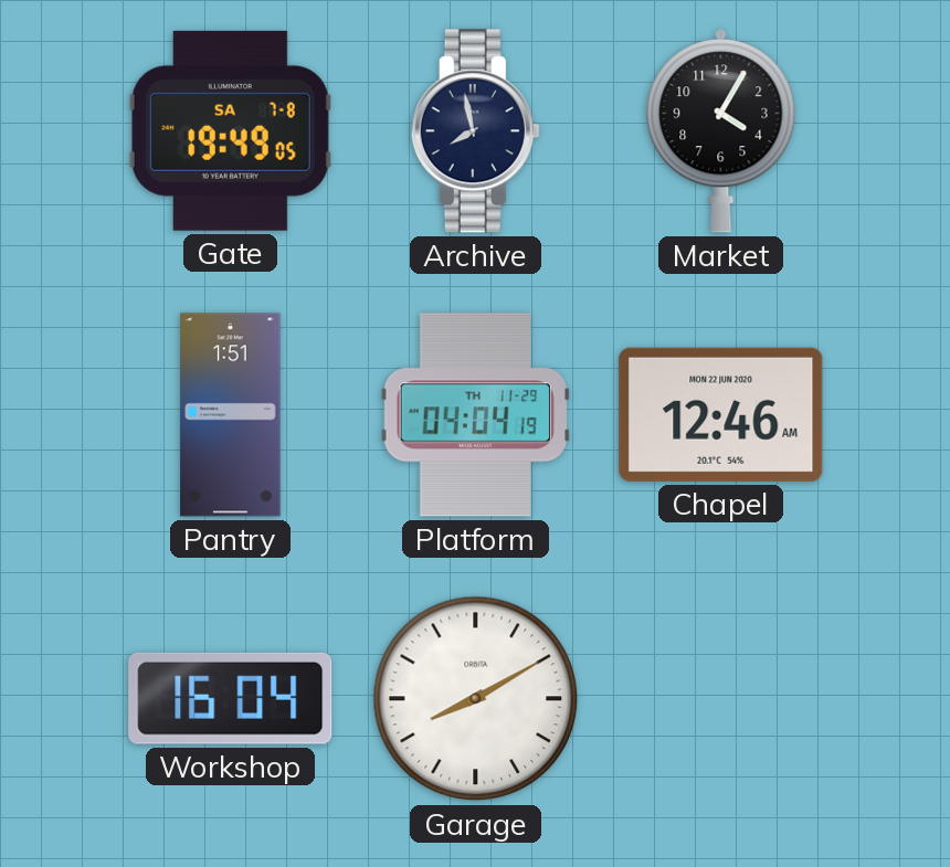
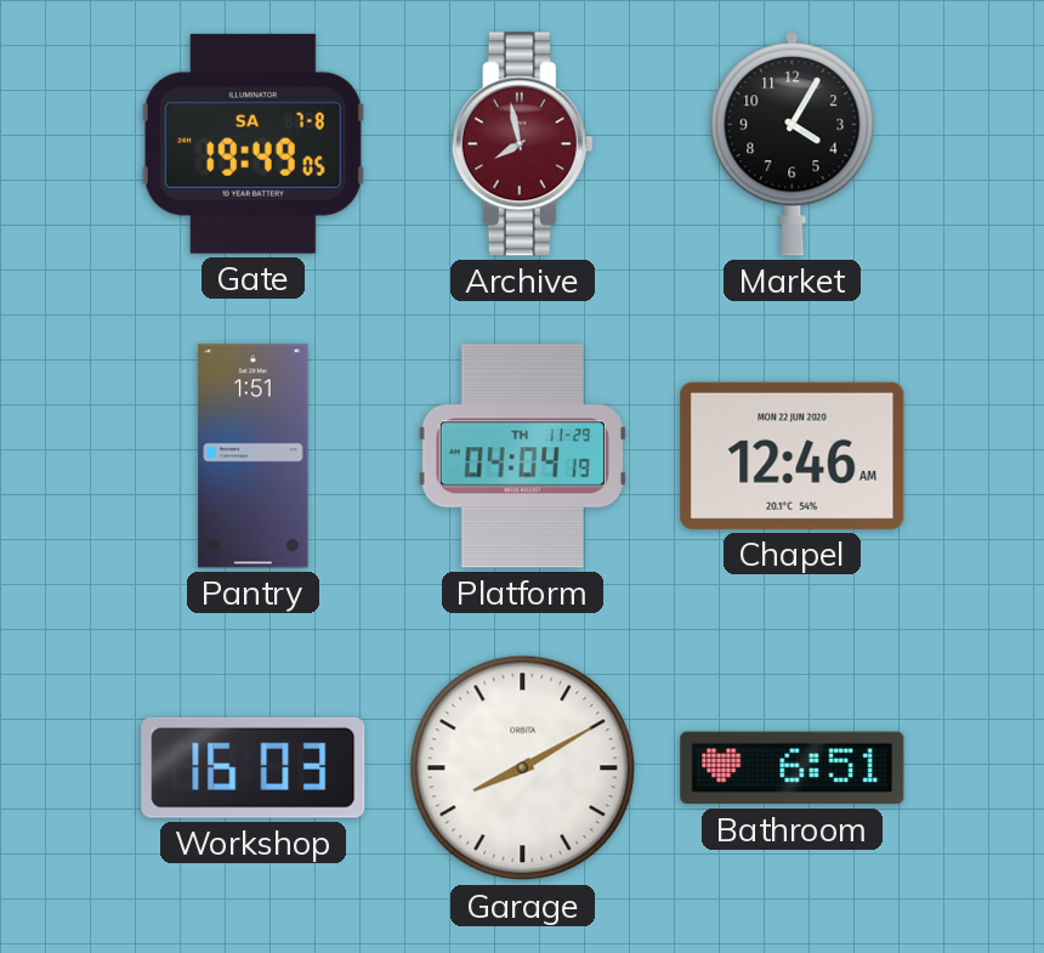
Archive dial: navy -> burgundy
Workshop: 16:04 -> 16:03
Bathroom: none -> 6:51
